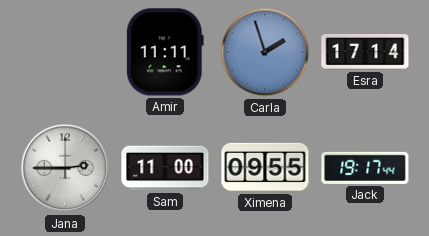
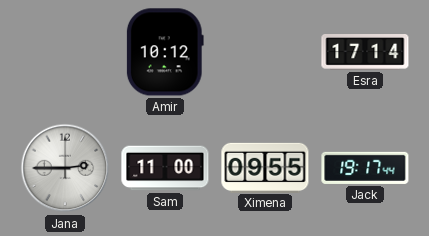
Amir: 11:11 -> 10:12
Carla: 1:57 -> none
